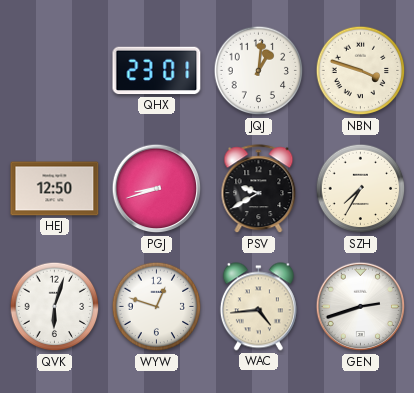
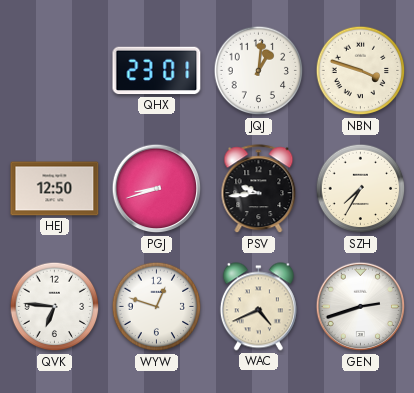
PSV: 9:40 -> 9:44
QVK: 6:03 -> 6:46
WAC: 4:44 -> 4:41
